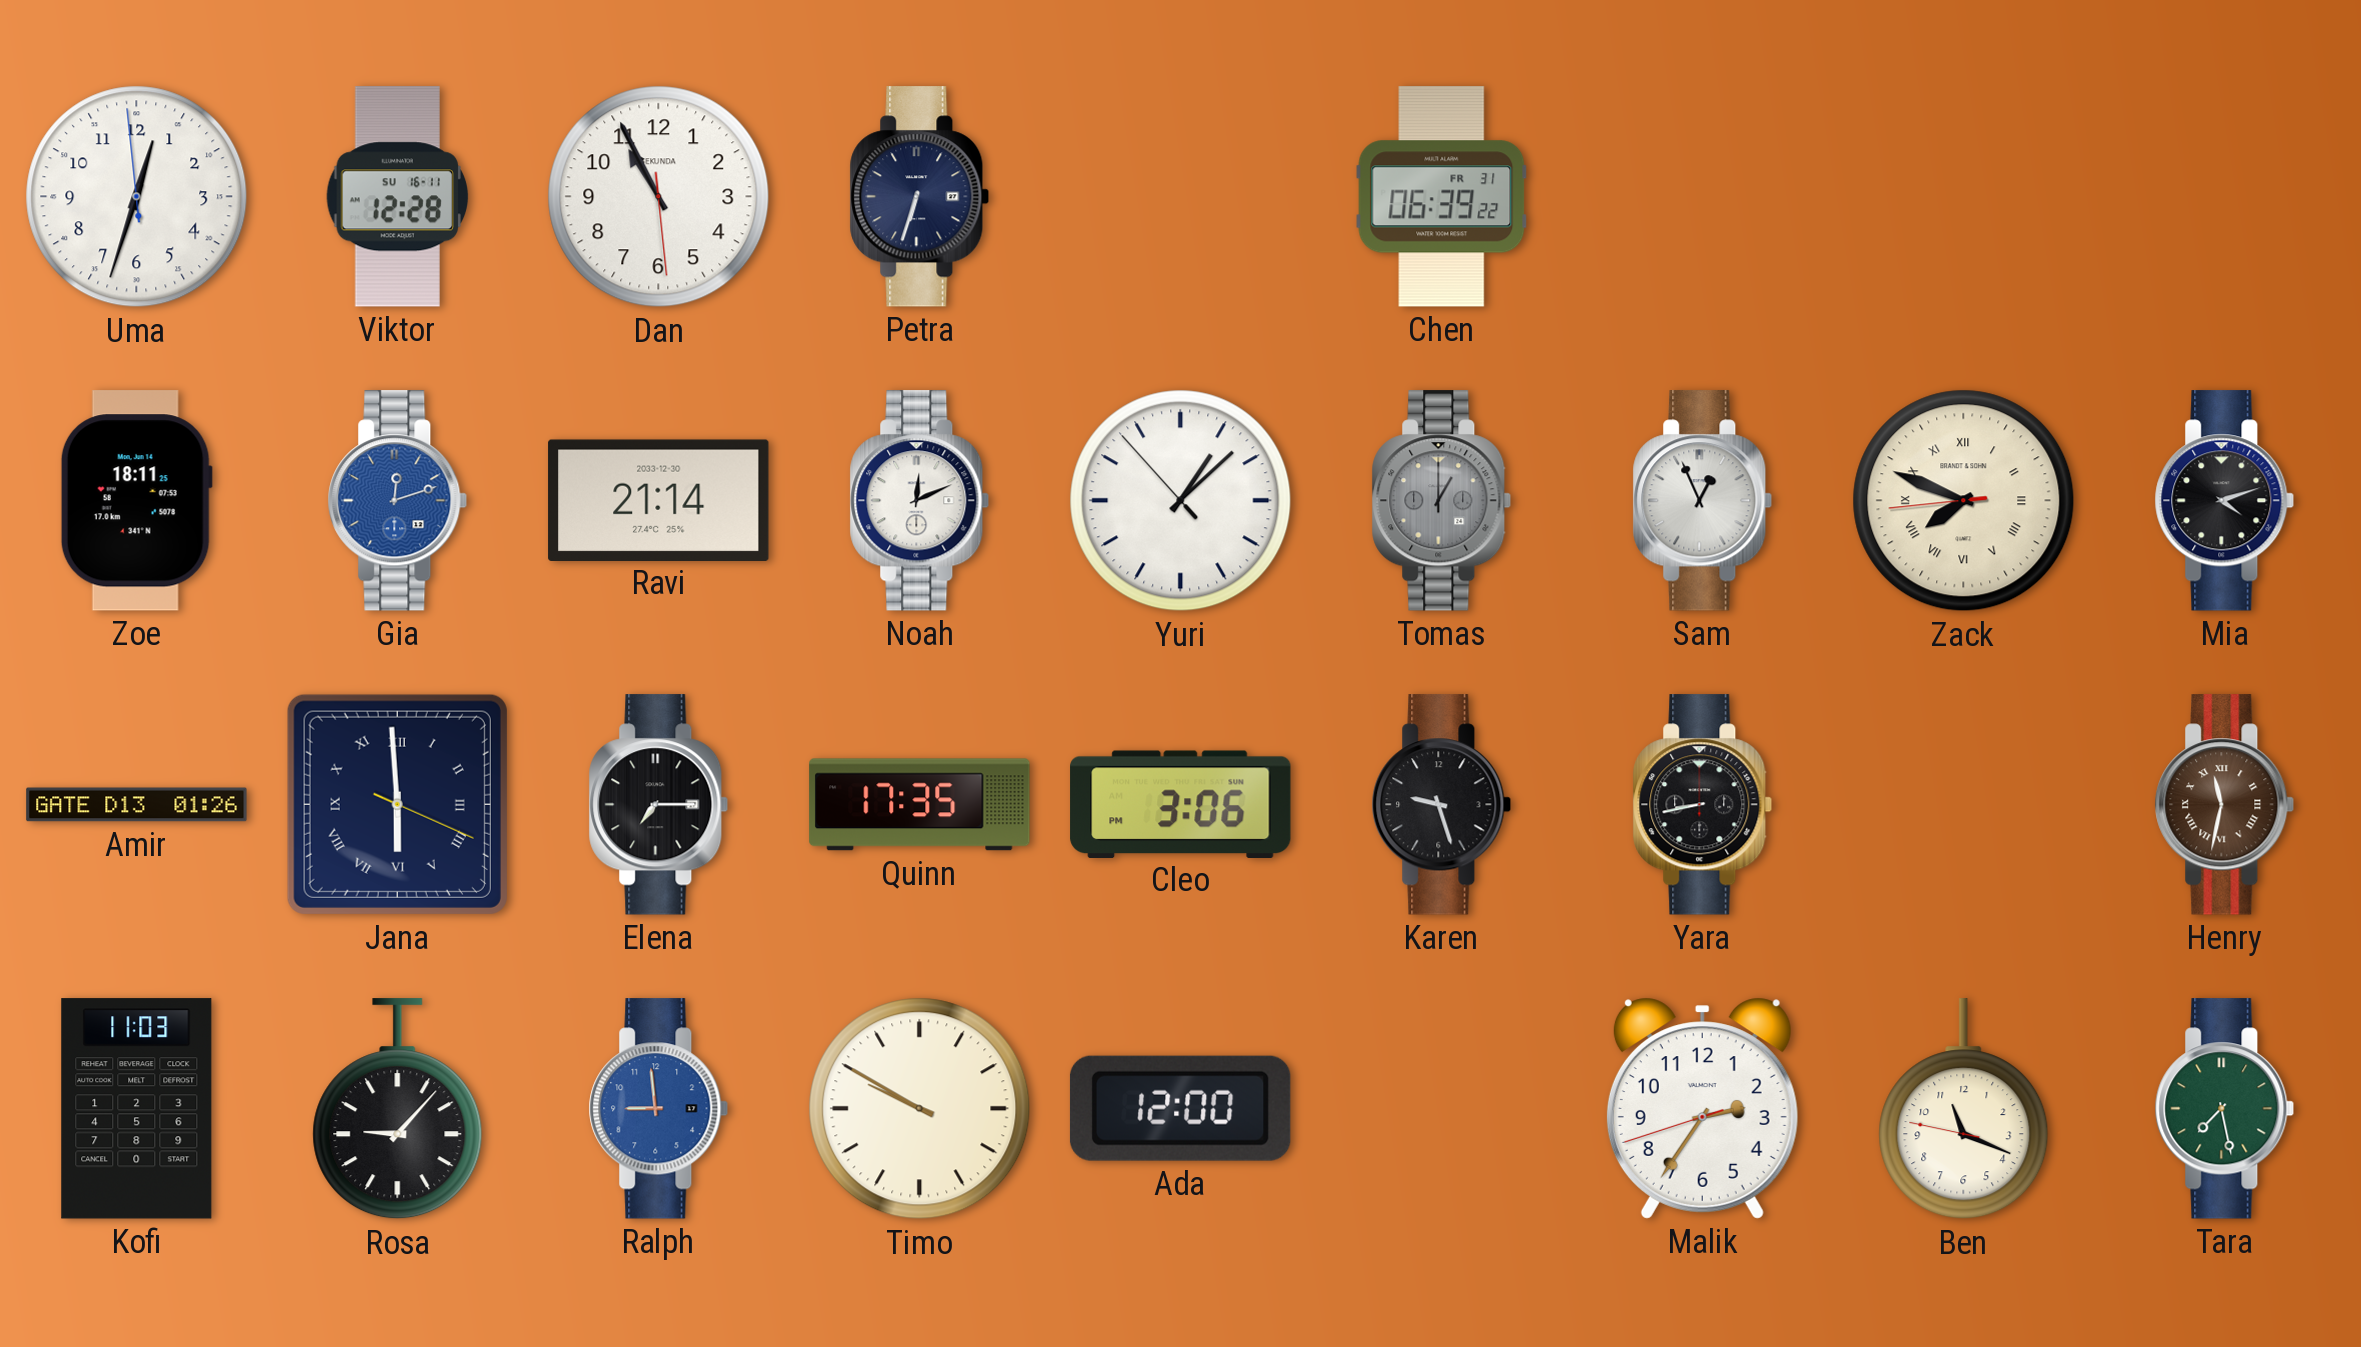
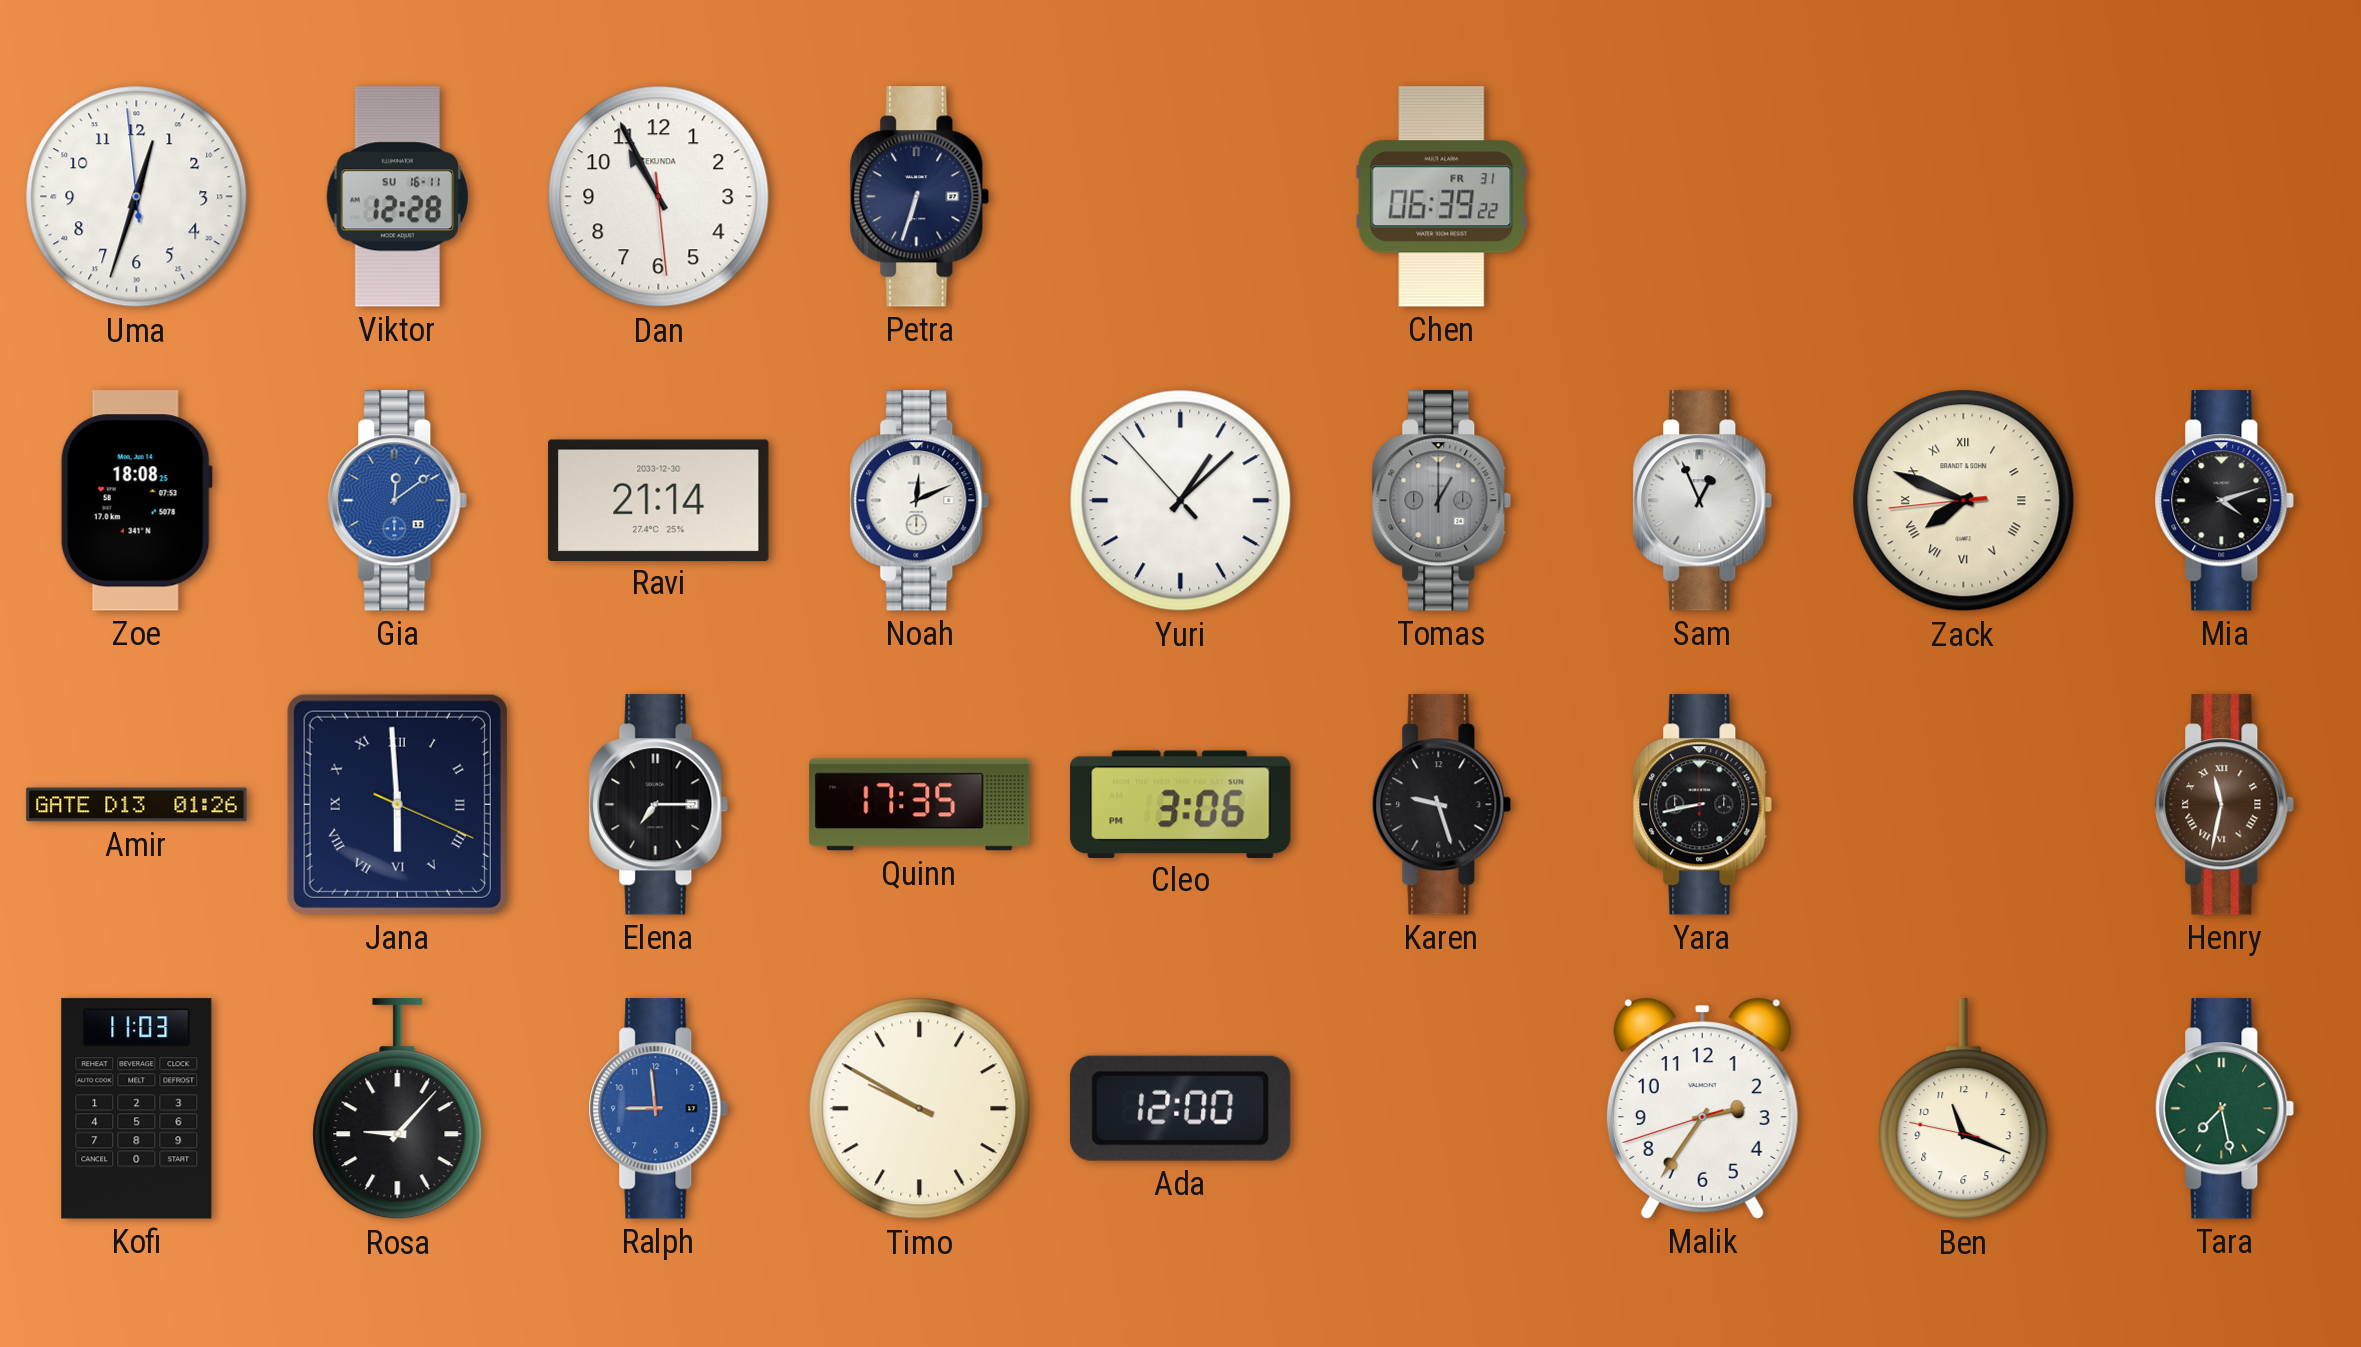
Zoe: 18:11 -> 18:08
Gia: 12:12 -> 12:09
